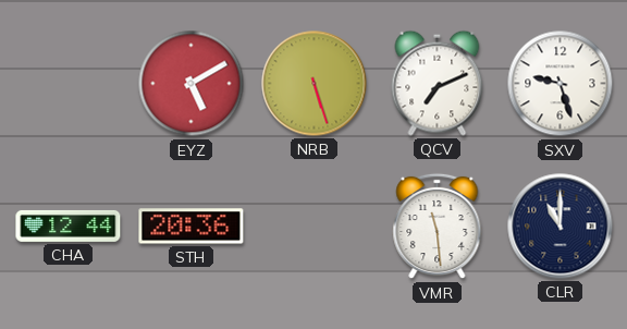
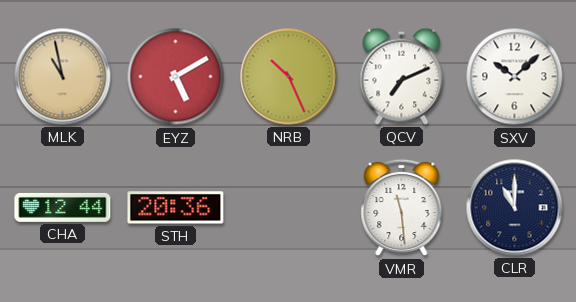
MLK: none -> 10:58
NRB: 5:27 -> 10:26
SXV: 9:27 -> 10:08
